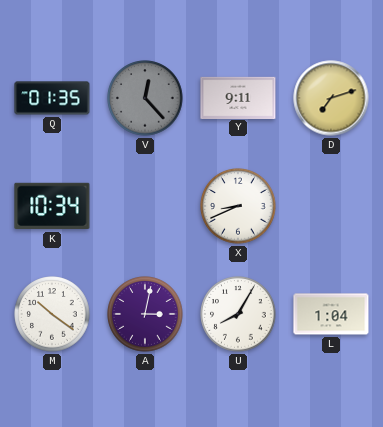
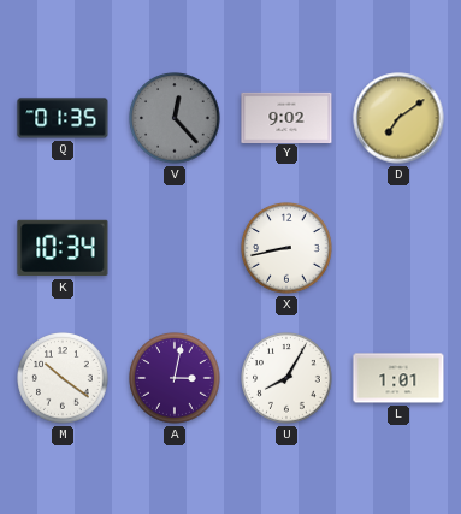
Y: 9:11 -> 9:02
D: 7:12 -> 7:09
X: 8:41 -> 8:43
L: 1:04 -> 1:01
